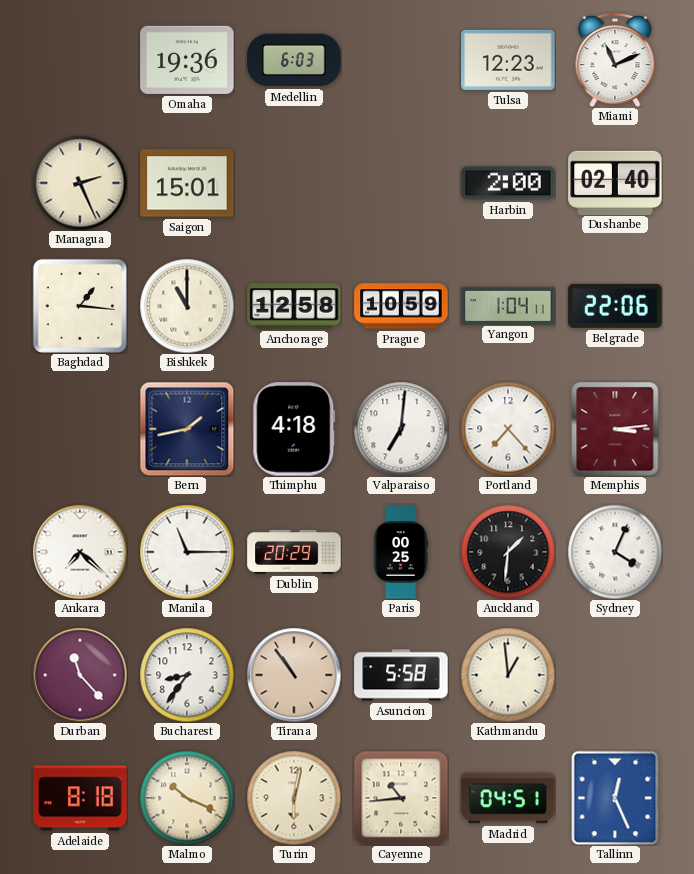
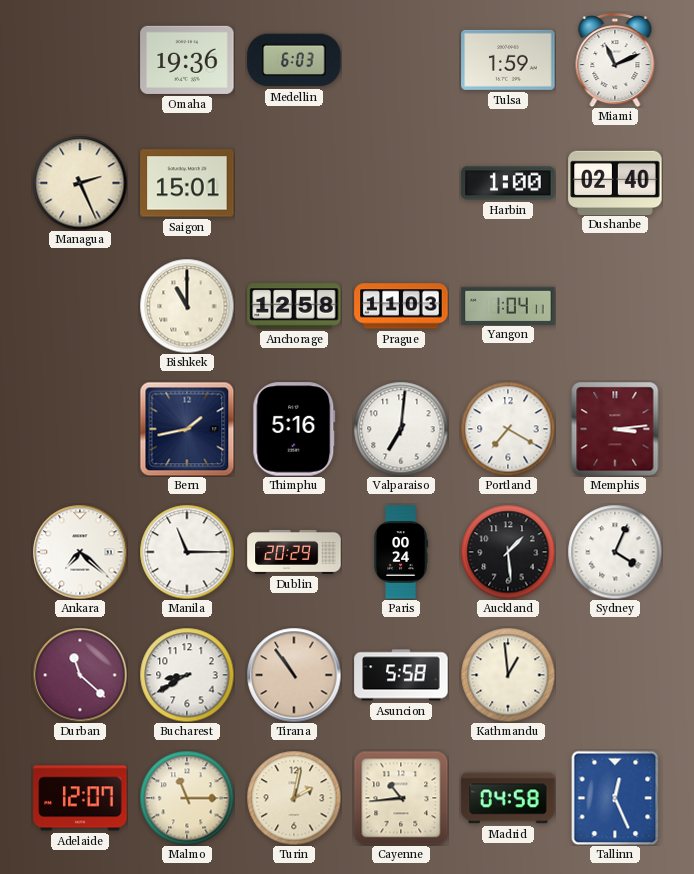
Tulsa: 12:23 -> 1:59
Harbin: 2:00 -> 1:00
Baghdad: 1:16 -> none
Prague: 10:59 -> 11:03
Belgrade: 22:06 -> none
Thimphu: 4:18 -> 5:16
Portland: 7:23 -> 7:20
Paris: 00:25 -> 00:24
Auckland: 1:31 -> 1:29
Durban: 11:23 -> 11:22
Bucharest: 8:36 -> 8:40
Adelaide: 8:18 -> 12:07
Malmo: 10:19 -> 11:15
Turin: 6:02 -> 2:02
Madrid: 04:51 -> 04:58
